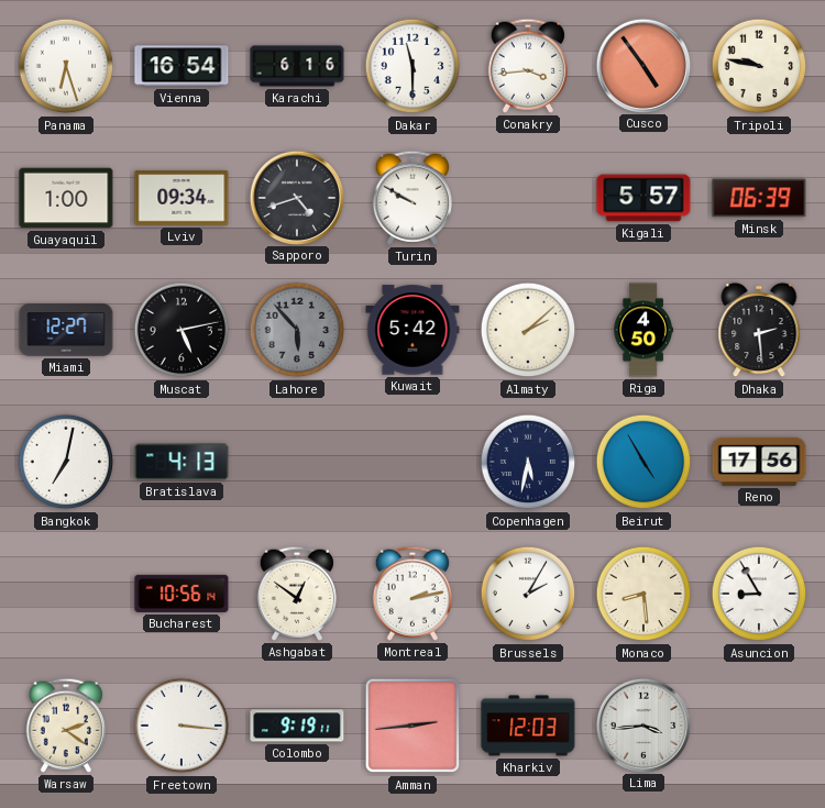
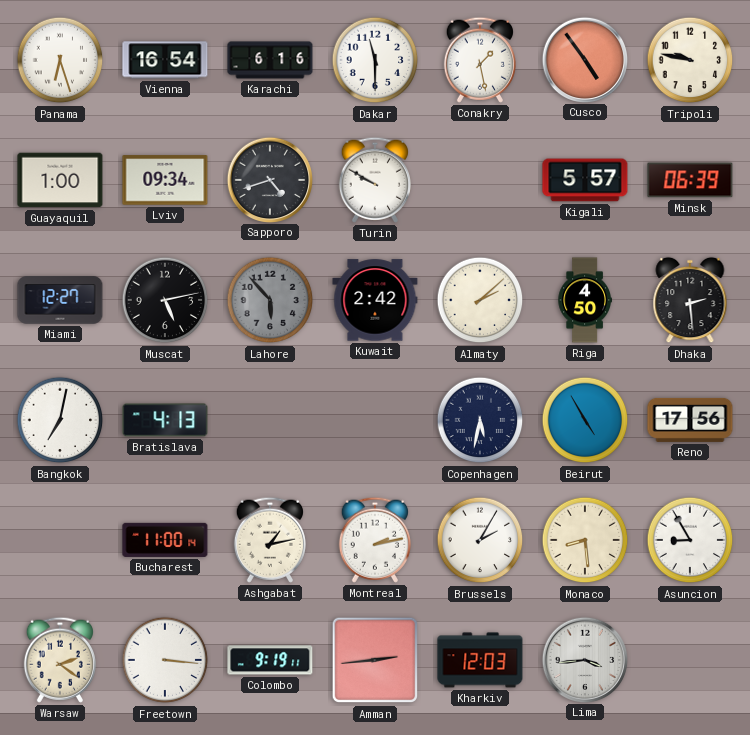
Conakry: 3:44 -> 1:28
Kuwait: 5:42 -> 2:42
Bucharest: 10:56 -> 11:00
Ashgabat: 12:51 -> 1:13
